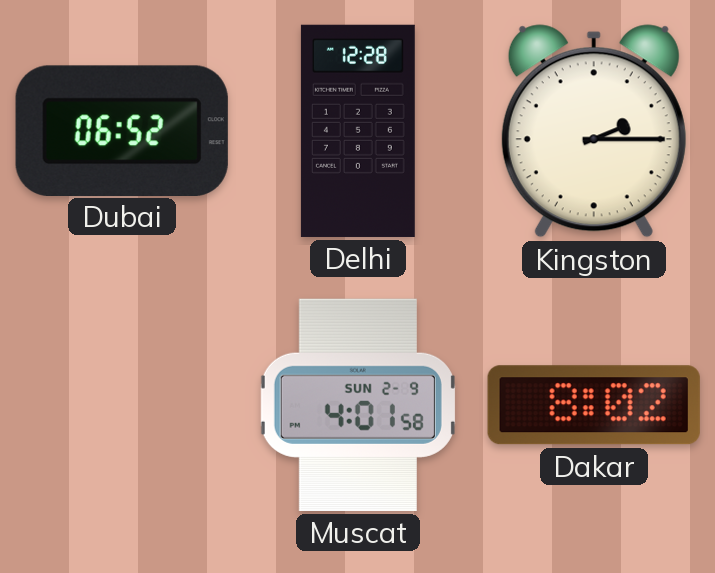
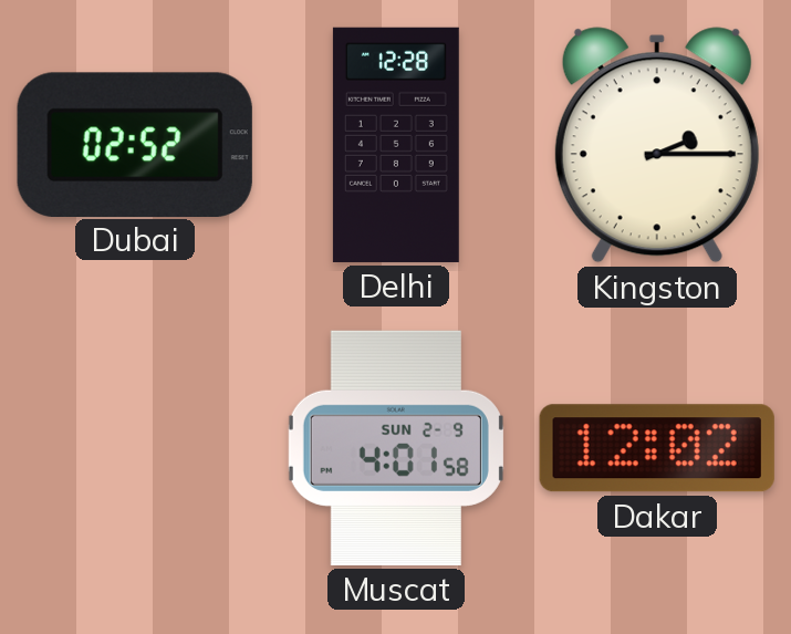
Dubai: 06:52 -> 02:52
Dakar: 8:02 -> 12:02
